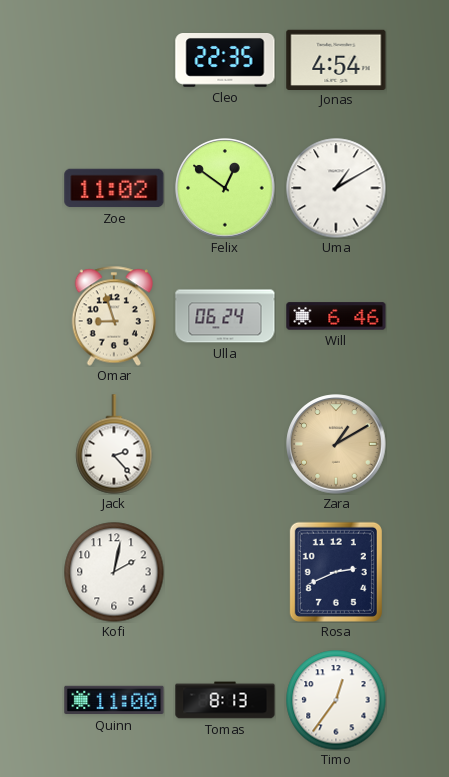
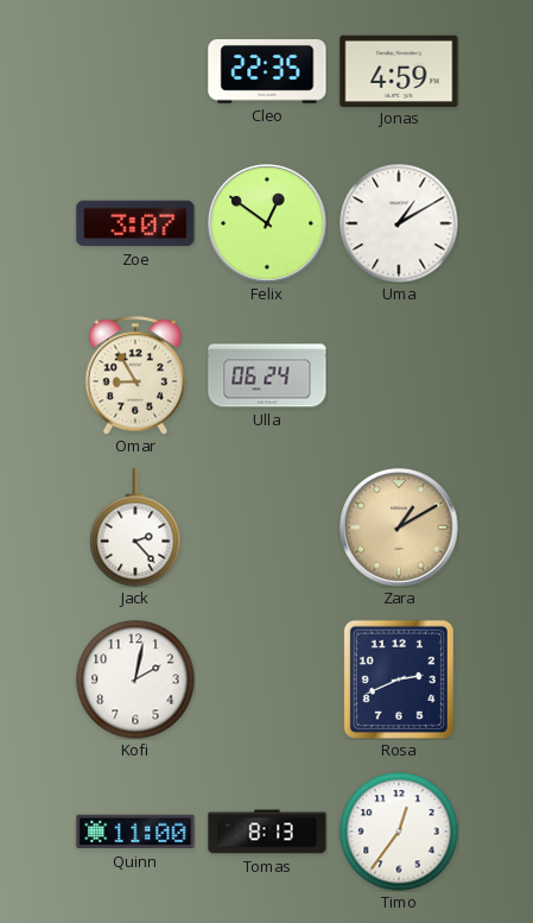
Jonas: 4:54 -> 4:59
Zoe: 11:02 -> 3:07
Omar: 8:57 -> 8:55
Will: 6:46 -> none
